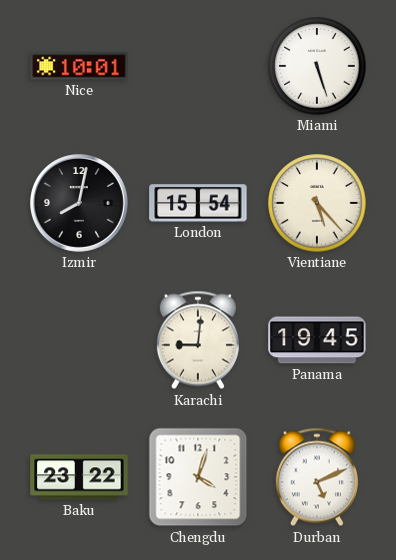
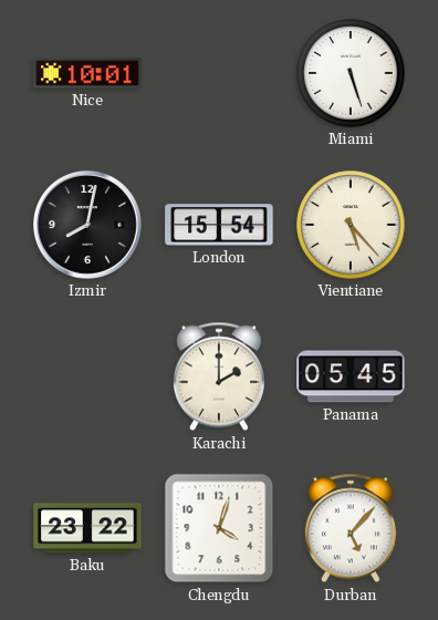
Karachi: 9:01 -> 2:00
Panama: 19:45 -> 05:45
Durban: 5:11 -> 5:07
